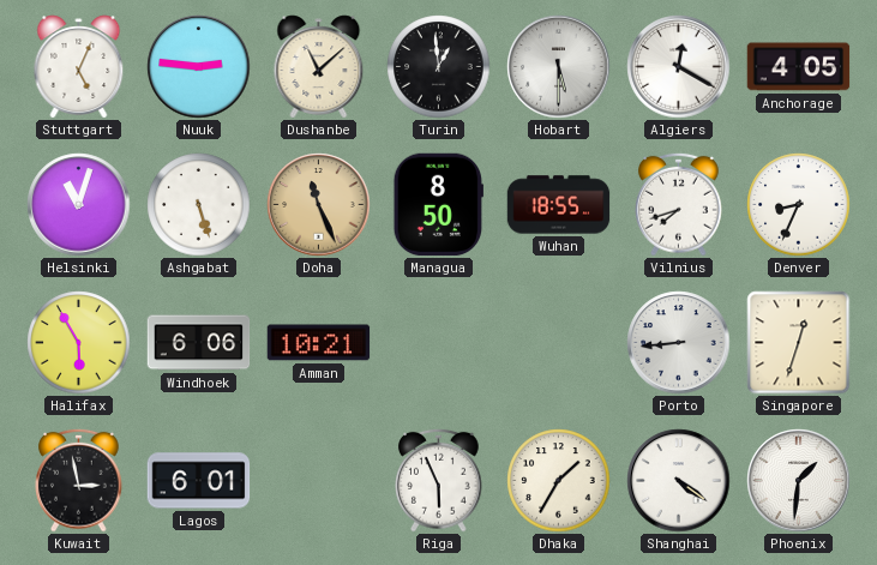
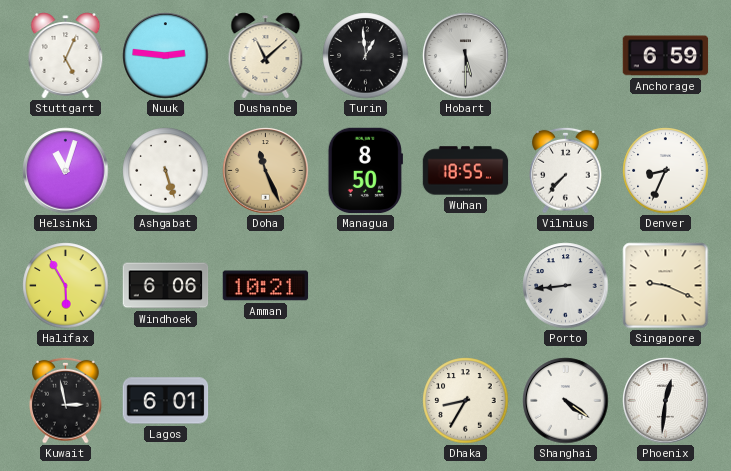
Algiers: 12:20 -> none
Anchorage: 4:05 -> 6:59
Vilnius: 7:42 -> 7:37
Singapore: 12:33 -> 9:19
Riga: 5:56 -> none
Dhaka: 1:35 -> 8:35
Phoenix: 1:31 -> 12:31
